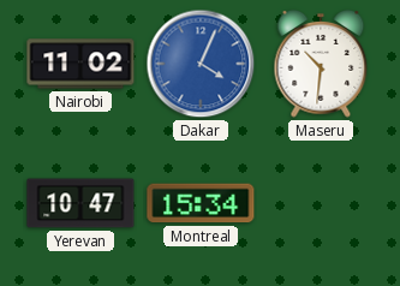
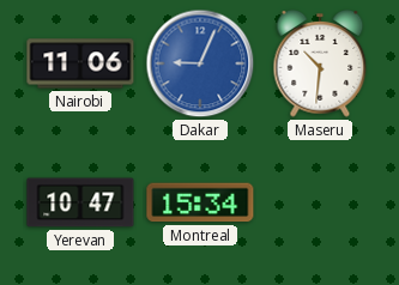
Nairobi: 11:02 -> 11:06
Dakar: 4:04 -> 9:04
